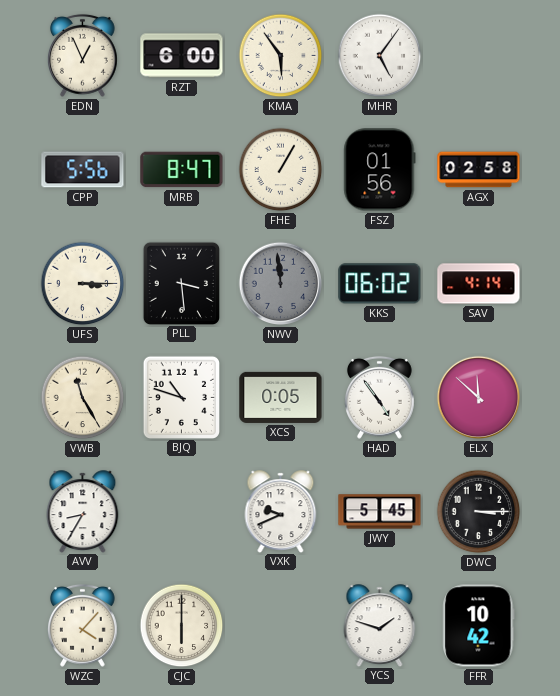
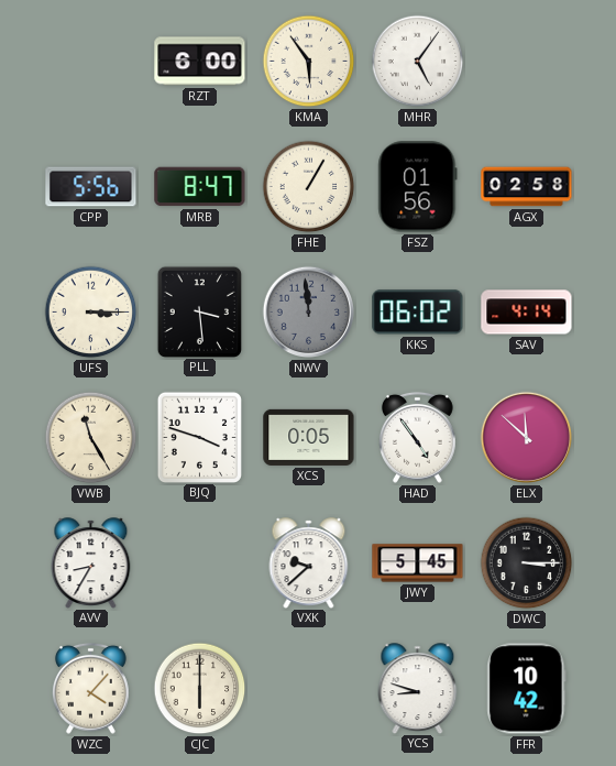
EDN: 12:56 -> none
BJQ: 10:48 -> 3:48
VXK: 9:41 -> 9:38
YCS: 1:48 -> 8:48
